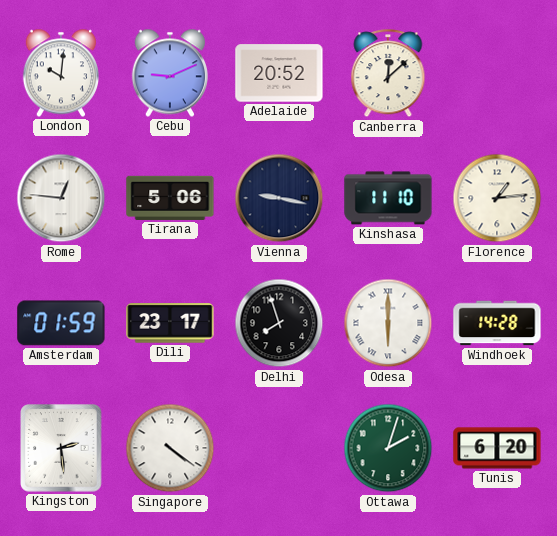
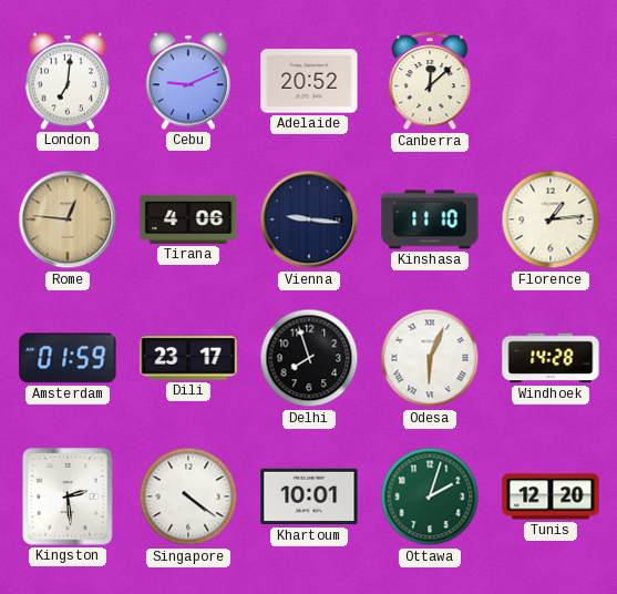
London: 10:01 -> 7:01
Rome dial: white -> champagne
Tirana: 5:06 -> 4:06
Vienna: 9:17 -> 9:16
Odesa: 6:00 -> 6:04
Khartoum: none -> 10:01
Tunis: 6:20 -> 12:20
